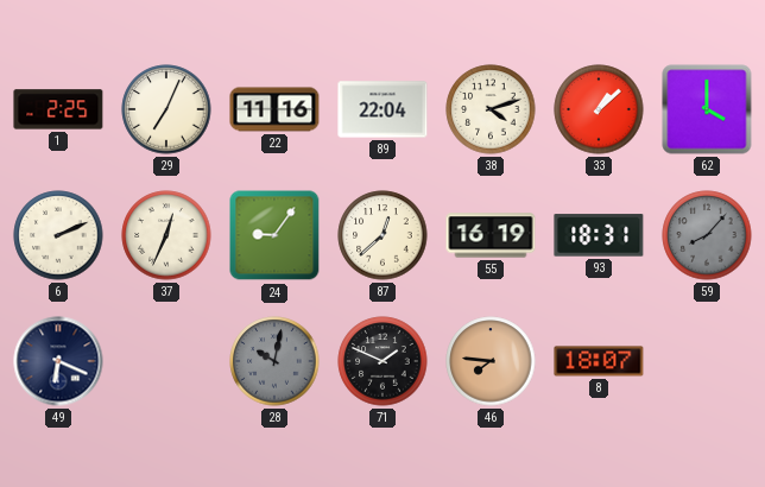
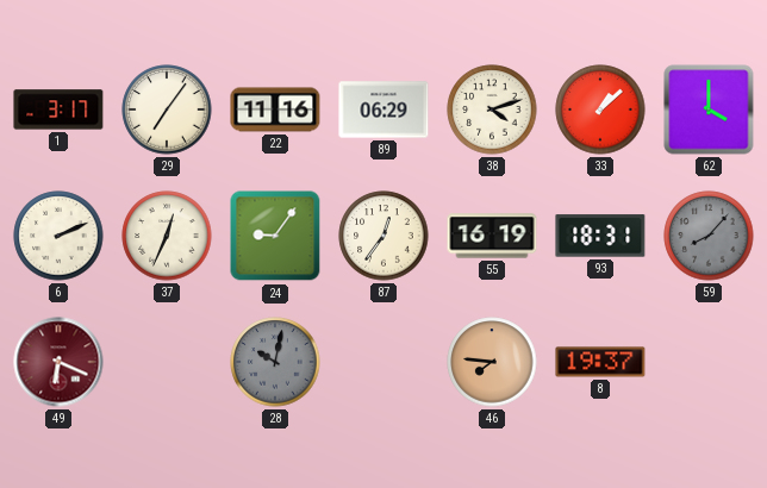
1: 2:25 -> 3:17
29: 7:04 -> 7:06
89: 22:04 -> 06:29
87: 12:38 -> 12:36
49 dial: navy -> burgundy
71: 1:49 -> none
8: 18:07 -> 19:37
